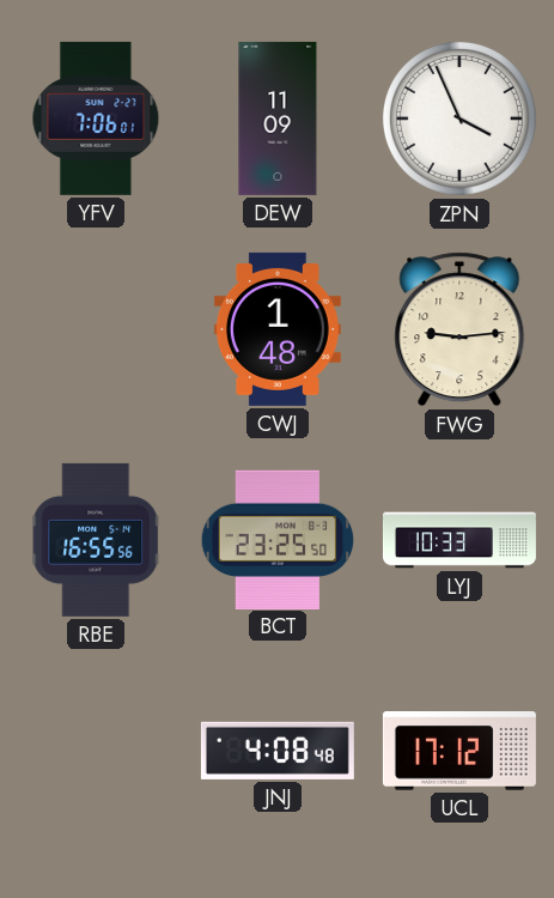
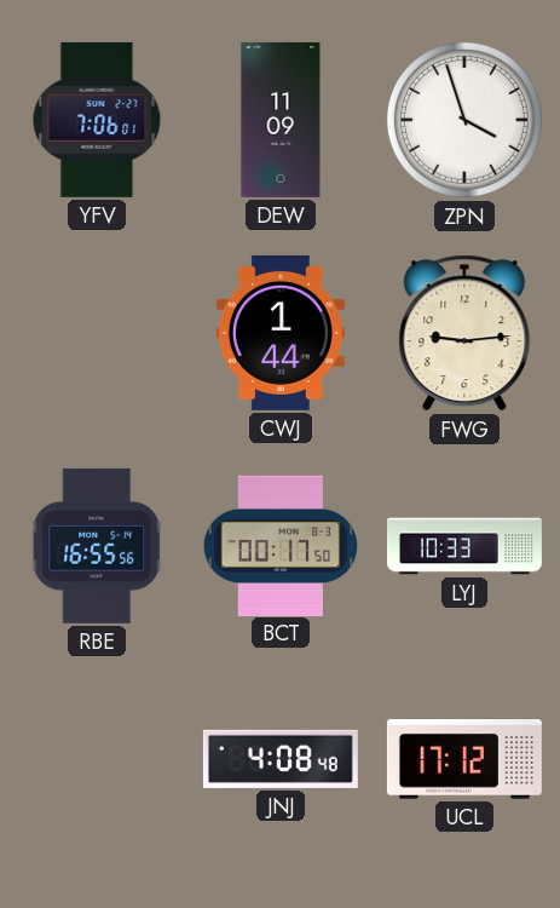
ZPN: 3:56 -> 3:57
CWJ: 1:48 -> 1:44
BCT: 23:25 -> 00:17
